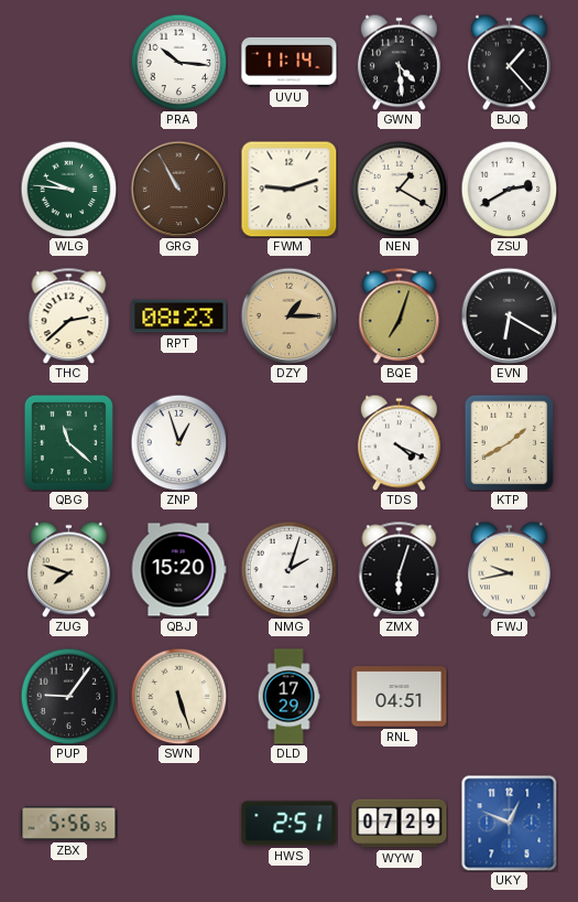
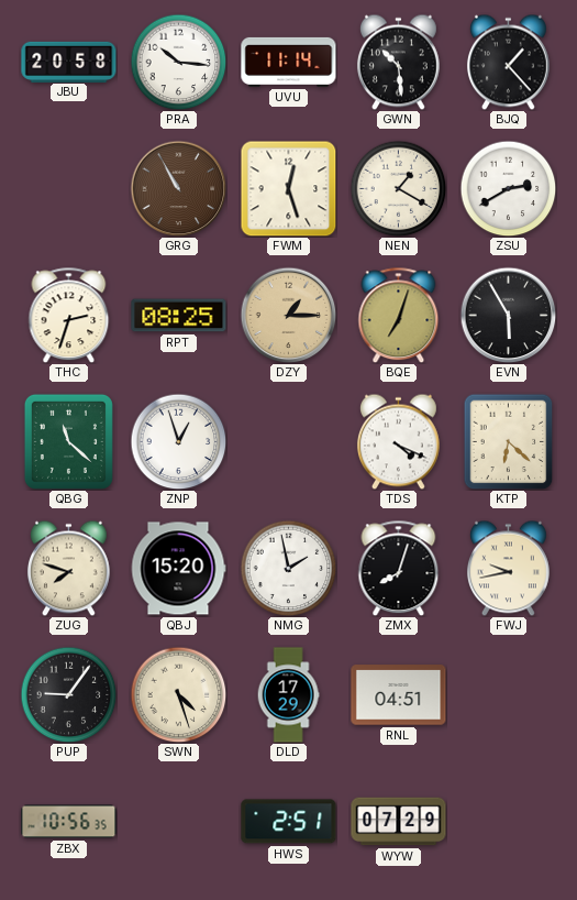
JBU: none -> 20:58
GWN: 4:29 -> 10:29
WLG: 9:46 -> none
FWM: 9:12 -> 12:27
THC: 2:38 -> 2:33
RPT: 08:23 -> 08:25
EVN: 6:20 -> 5:55
KTP: 1:40 -> 6:22
NMG: 2:03 -> 1:58
ZMX: 6:03 -> 8:03
SWN: 5:27 -> 4:27
ZBX: 5:56 -> 10:56
UKY: 12:49 -> none
